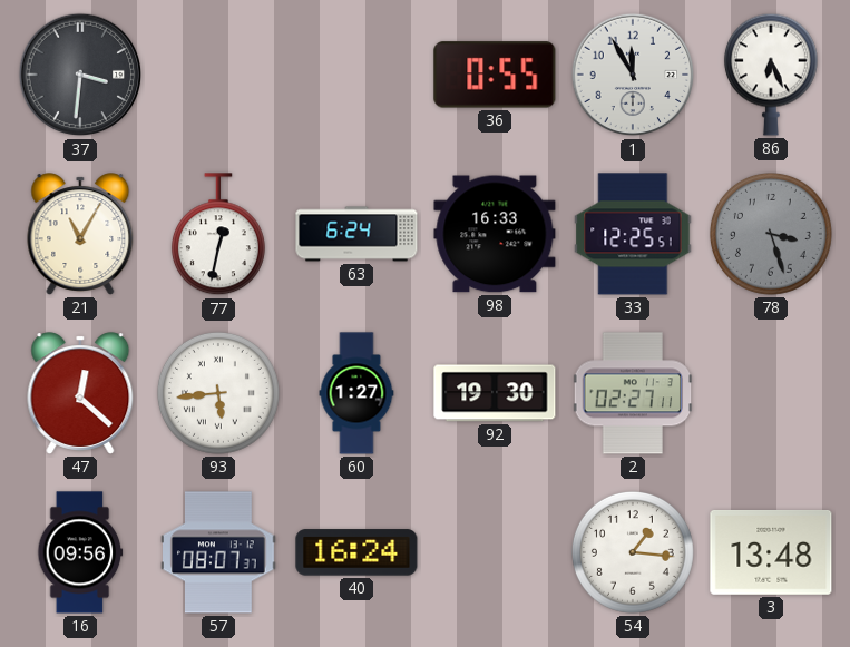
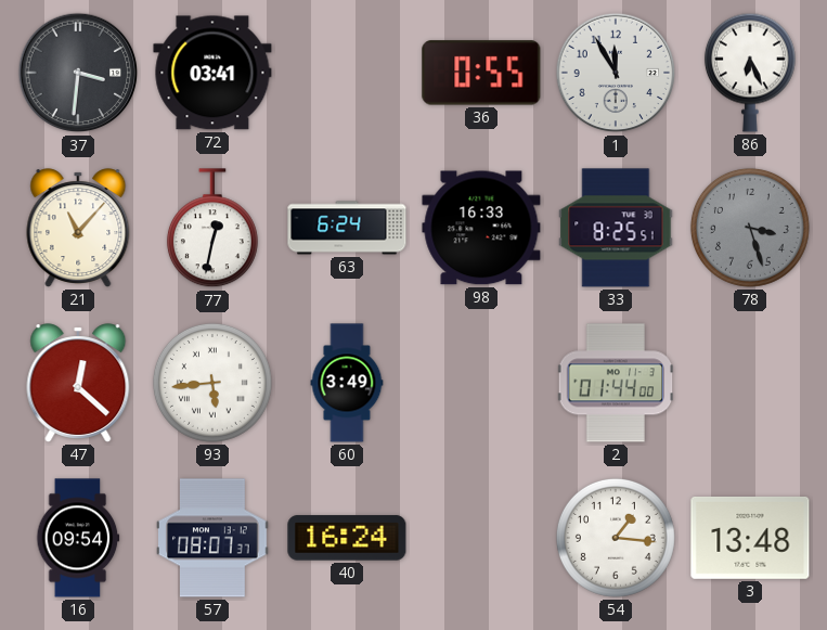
72: none -> 03:41
21: 11:05 -> 11:07
33: 12:25 -> 8:25
60: 1:27 -> 3:49
92: 19:30 -> none
2: 02:27 -> 01:44
16: 09:56 -> 09:54
